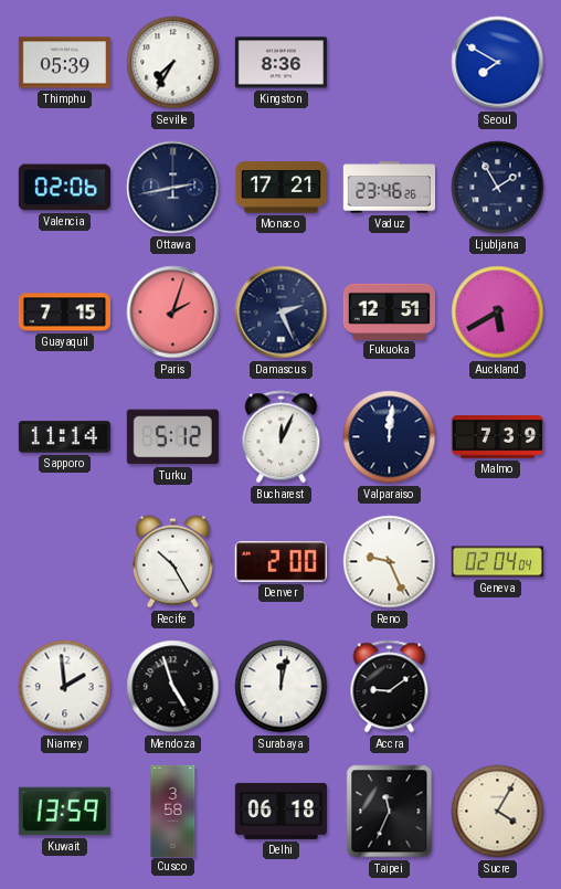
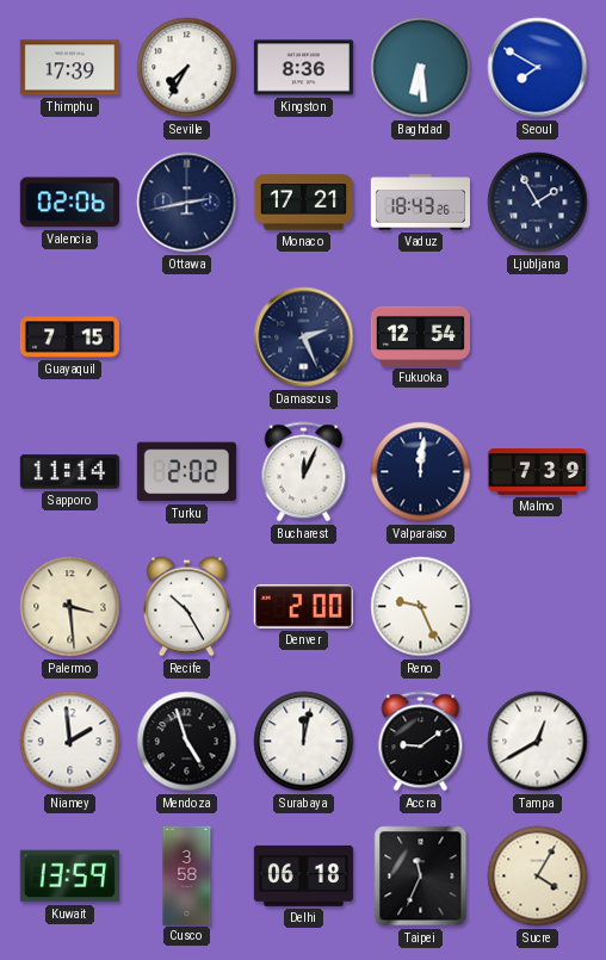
Thimphu: 05:39 -> 17:39
Baghdad: none -> 6:29
Vaduz: 23:46 -> 18:43
Paris: 2:03 -> none
Fukuoka: 12:51 -> 12:54
Auckland: 5:40 -> none
Turku: 5:12 -> 2:02
Palermo: none -> 3:29
Geneva: 02:04 -> none
Tampa: none -> 12:40
